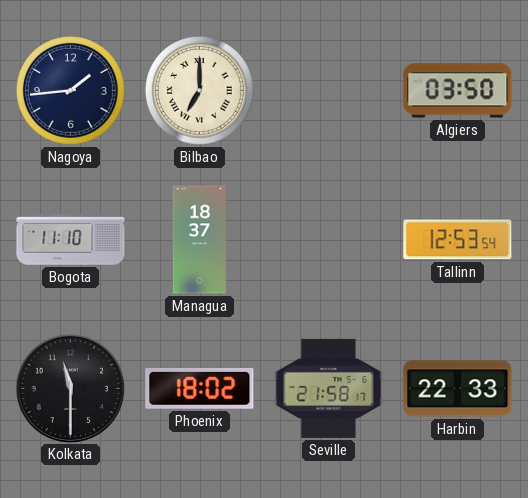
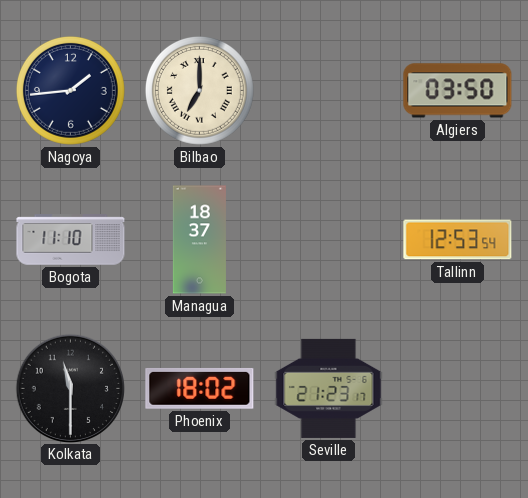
Seville: 21:58 -> 21:23
Harbin: 22:33 -> none
